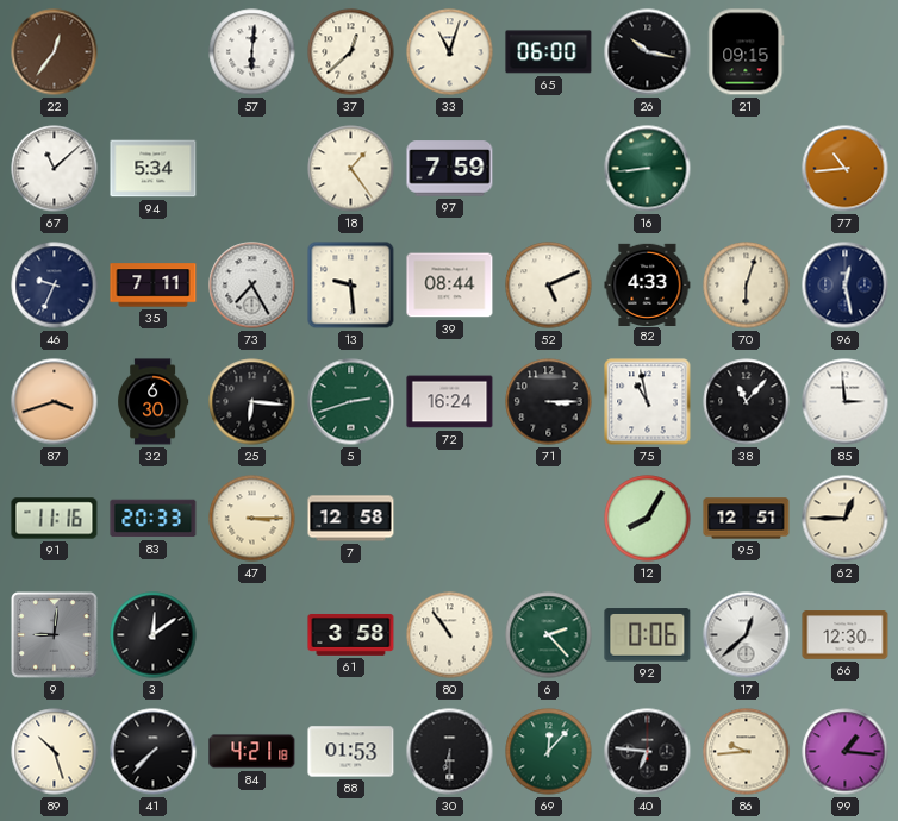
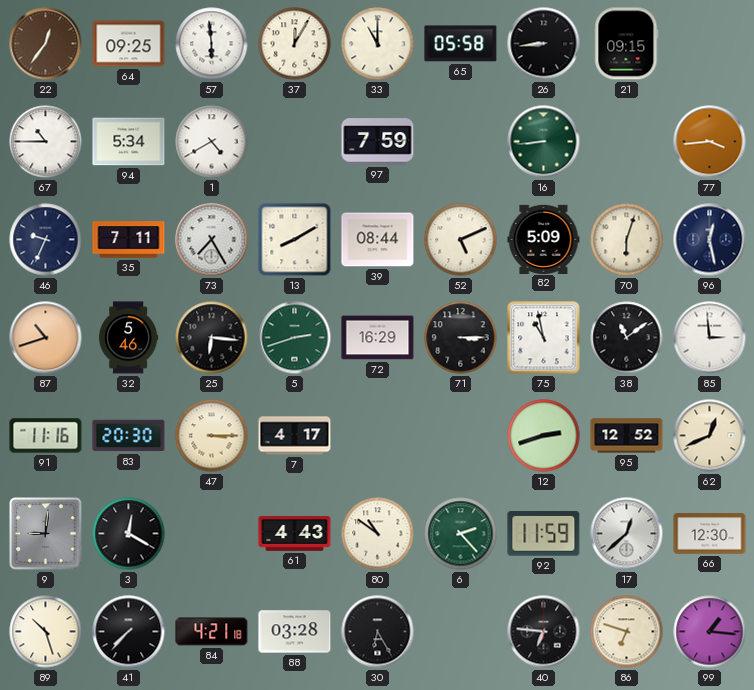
64: none -> 09:25
57: 6:01 -> 5:59
37: 12:38 -> 12:05
33: 11:03 -> 11:00
65: 06:00 -> 05:58
26: 10:17 -> 8:44
67: 11:08 -> 10:45
1: none -> 4:40
18: 1:24 -> none
77: 10:44 -> 3:44
13: 9:29 -> 8:10
82: 4:33 -> 5:09
87: 3:42 -> 10:42
32: 6:30 -> 5:46
72: 16:24 -> 16:29
38: 11:07 -> 11:09
83: 20:33 -> 20:30
7: 12:58 -> 4:17
12: 8:05 -> 2:42
95: 12:51 -> 12:52
62: 12:45 -> 12:41
3: 12:09 -> 12:20
61: 3:58 -> 4:43
80: 10:54 -> 10:51
92: 0:06 -> 11:59
88: 01:53 -> 03:28
30: 6:30 -> 6:25
69: 12:07 -> none
86: 9:44 -> 6:48
